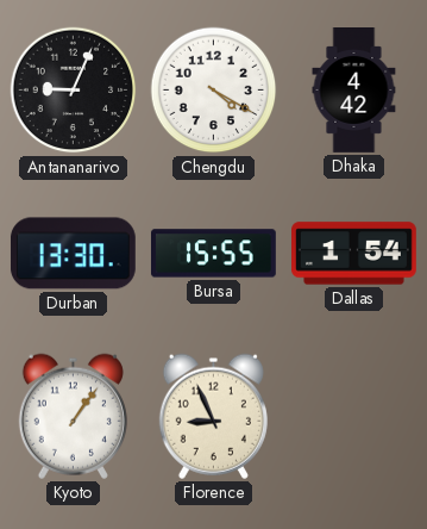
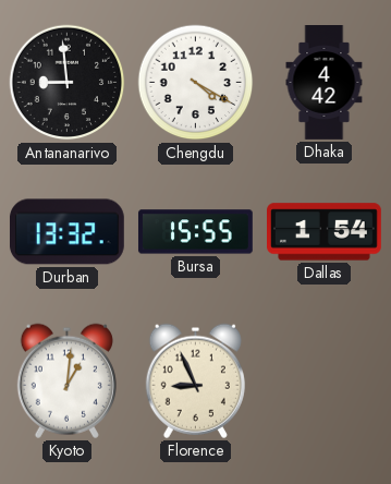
Antananarivo: 9:04 -> 8:59
Durban: 13:30 -> 13:32
Kyoto: 1:06 -> 1:01
